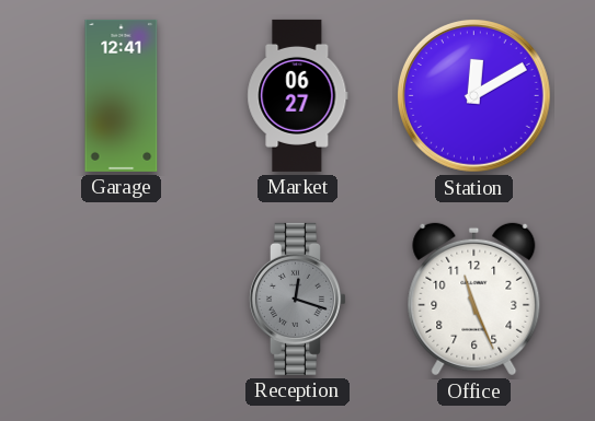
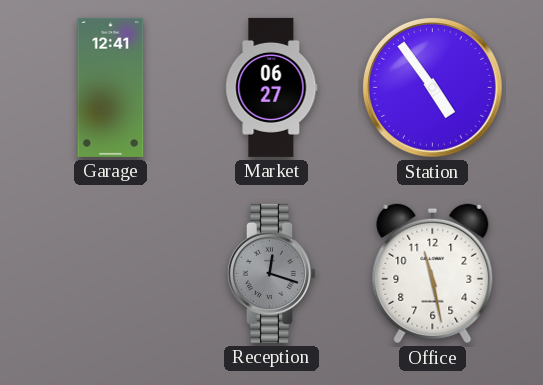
Station: 12:10 -> 4:54
Office: 11:26 -> 11:28
